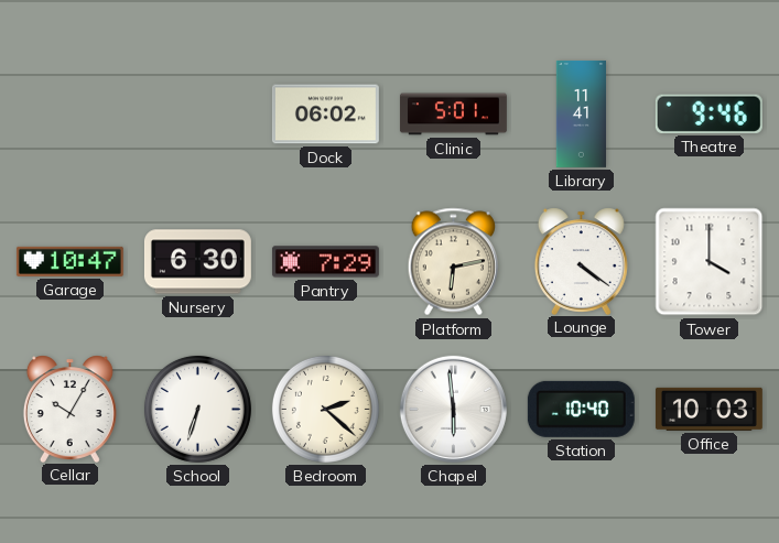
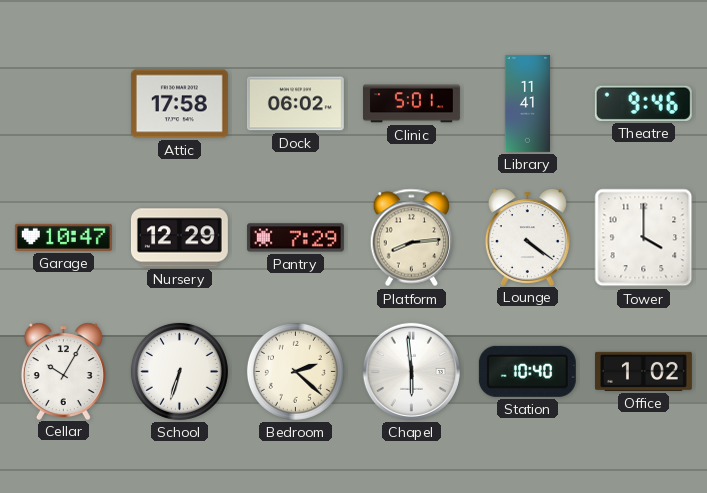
Attic: none -> 17:58
Nursery: 6:30 -> 12:29
Platform: 6:13 -> 8:14
Office: 10:03 -> 1:02
